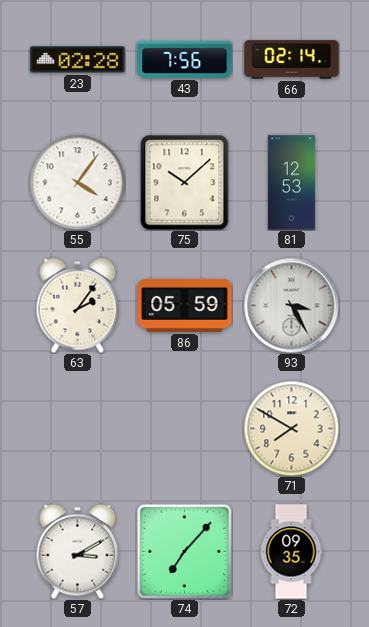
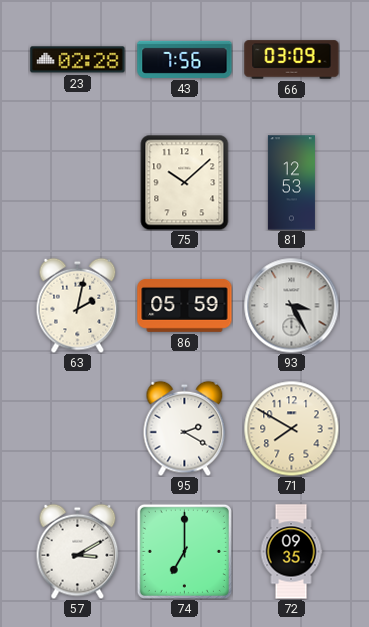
66: 02:14 -> 03:09
55: 4:06 -> none
63: 2:06 -> 2:02
95: none -> 2:20
74: 7:07 -> 7:00
